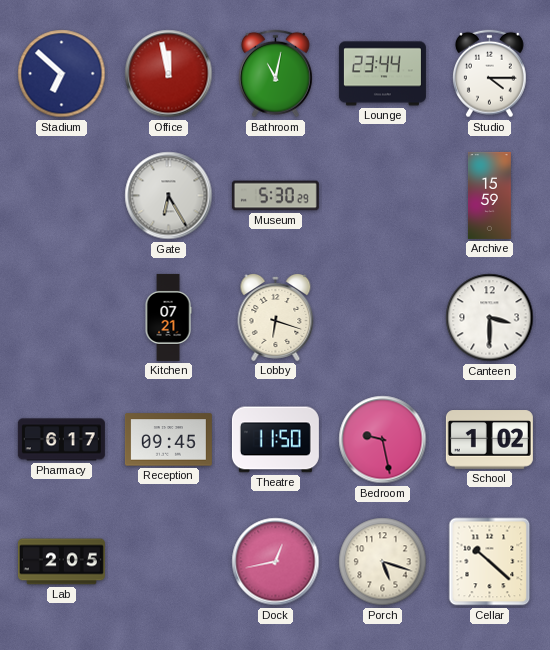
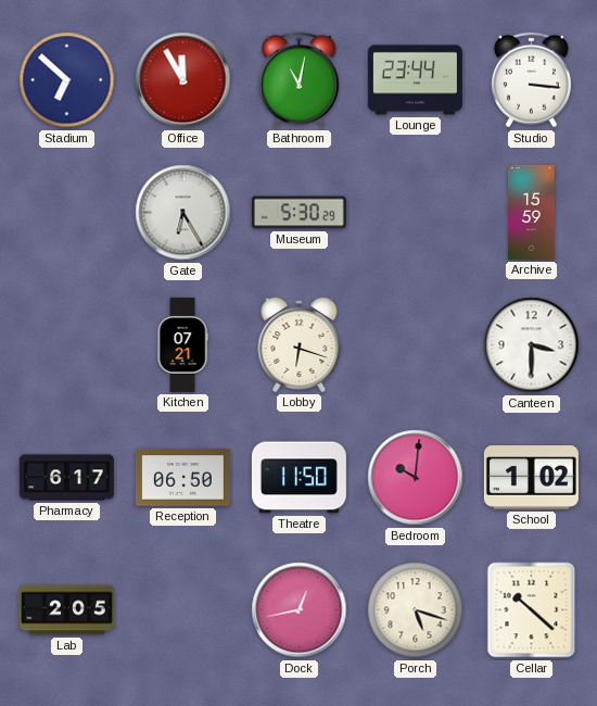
Office: 11:58 -> 11:55
Studio: 4:15 -> 3:16
Reception: 09:45 -> 06:50
Bedroom: 9:28 -> 10:01
